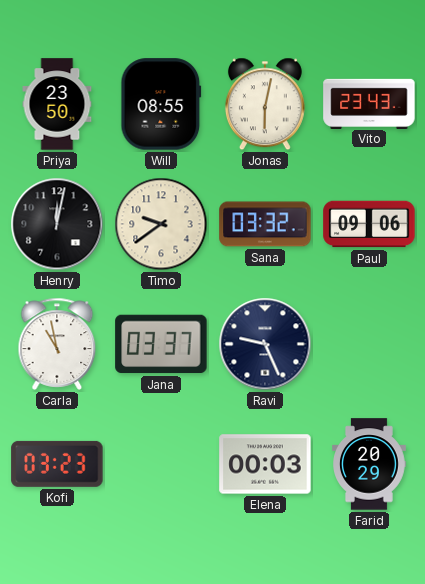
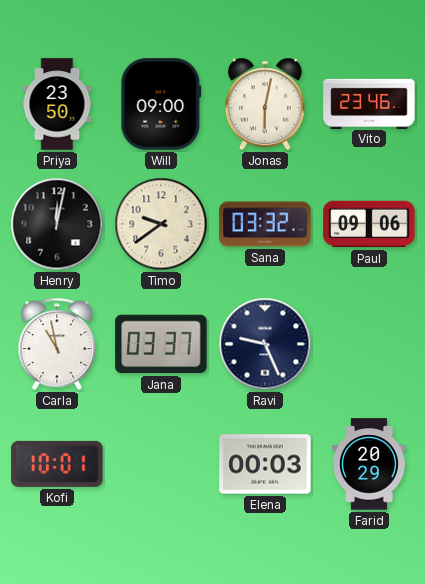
Will: 08:55 -> 09:00
Vito: 23:43 -> 23:46
Kofi: 03:23 -> 10:01
